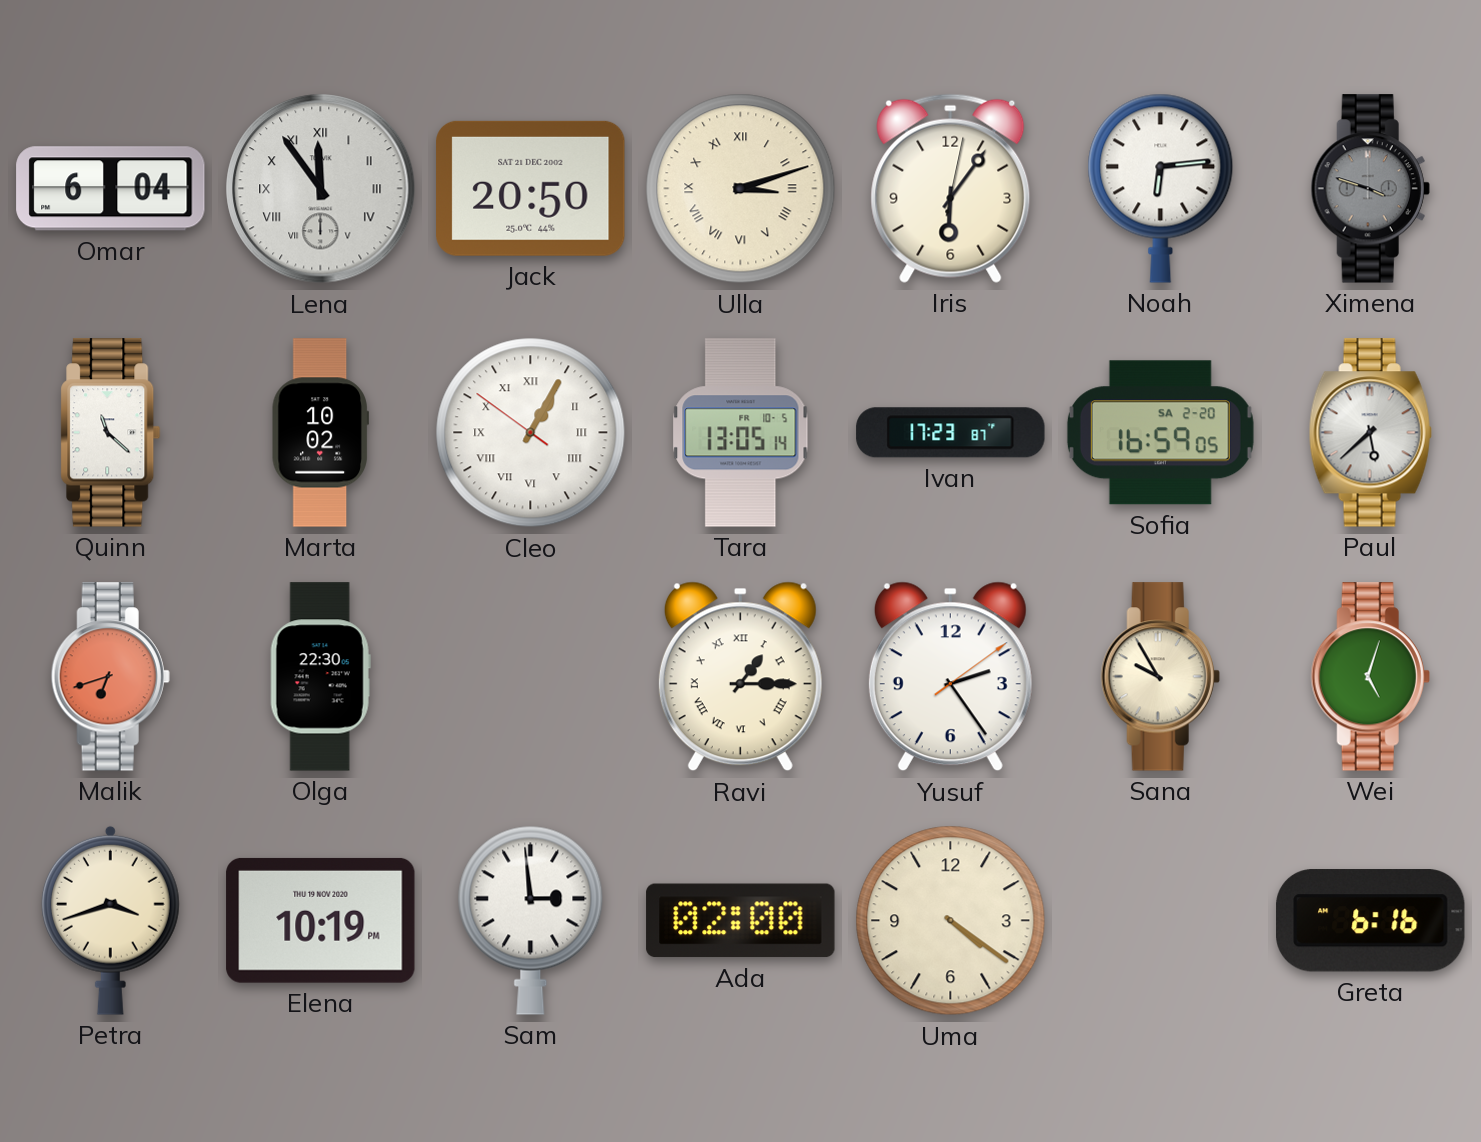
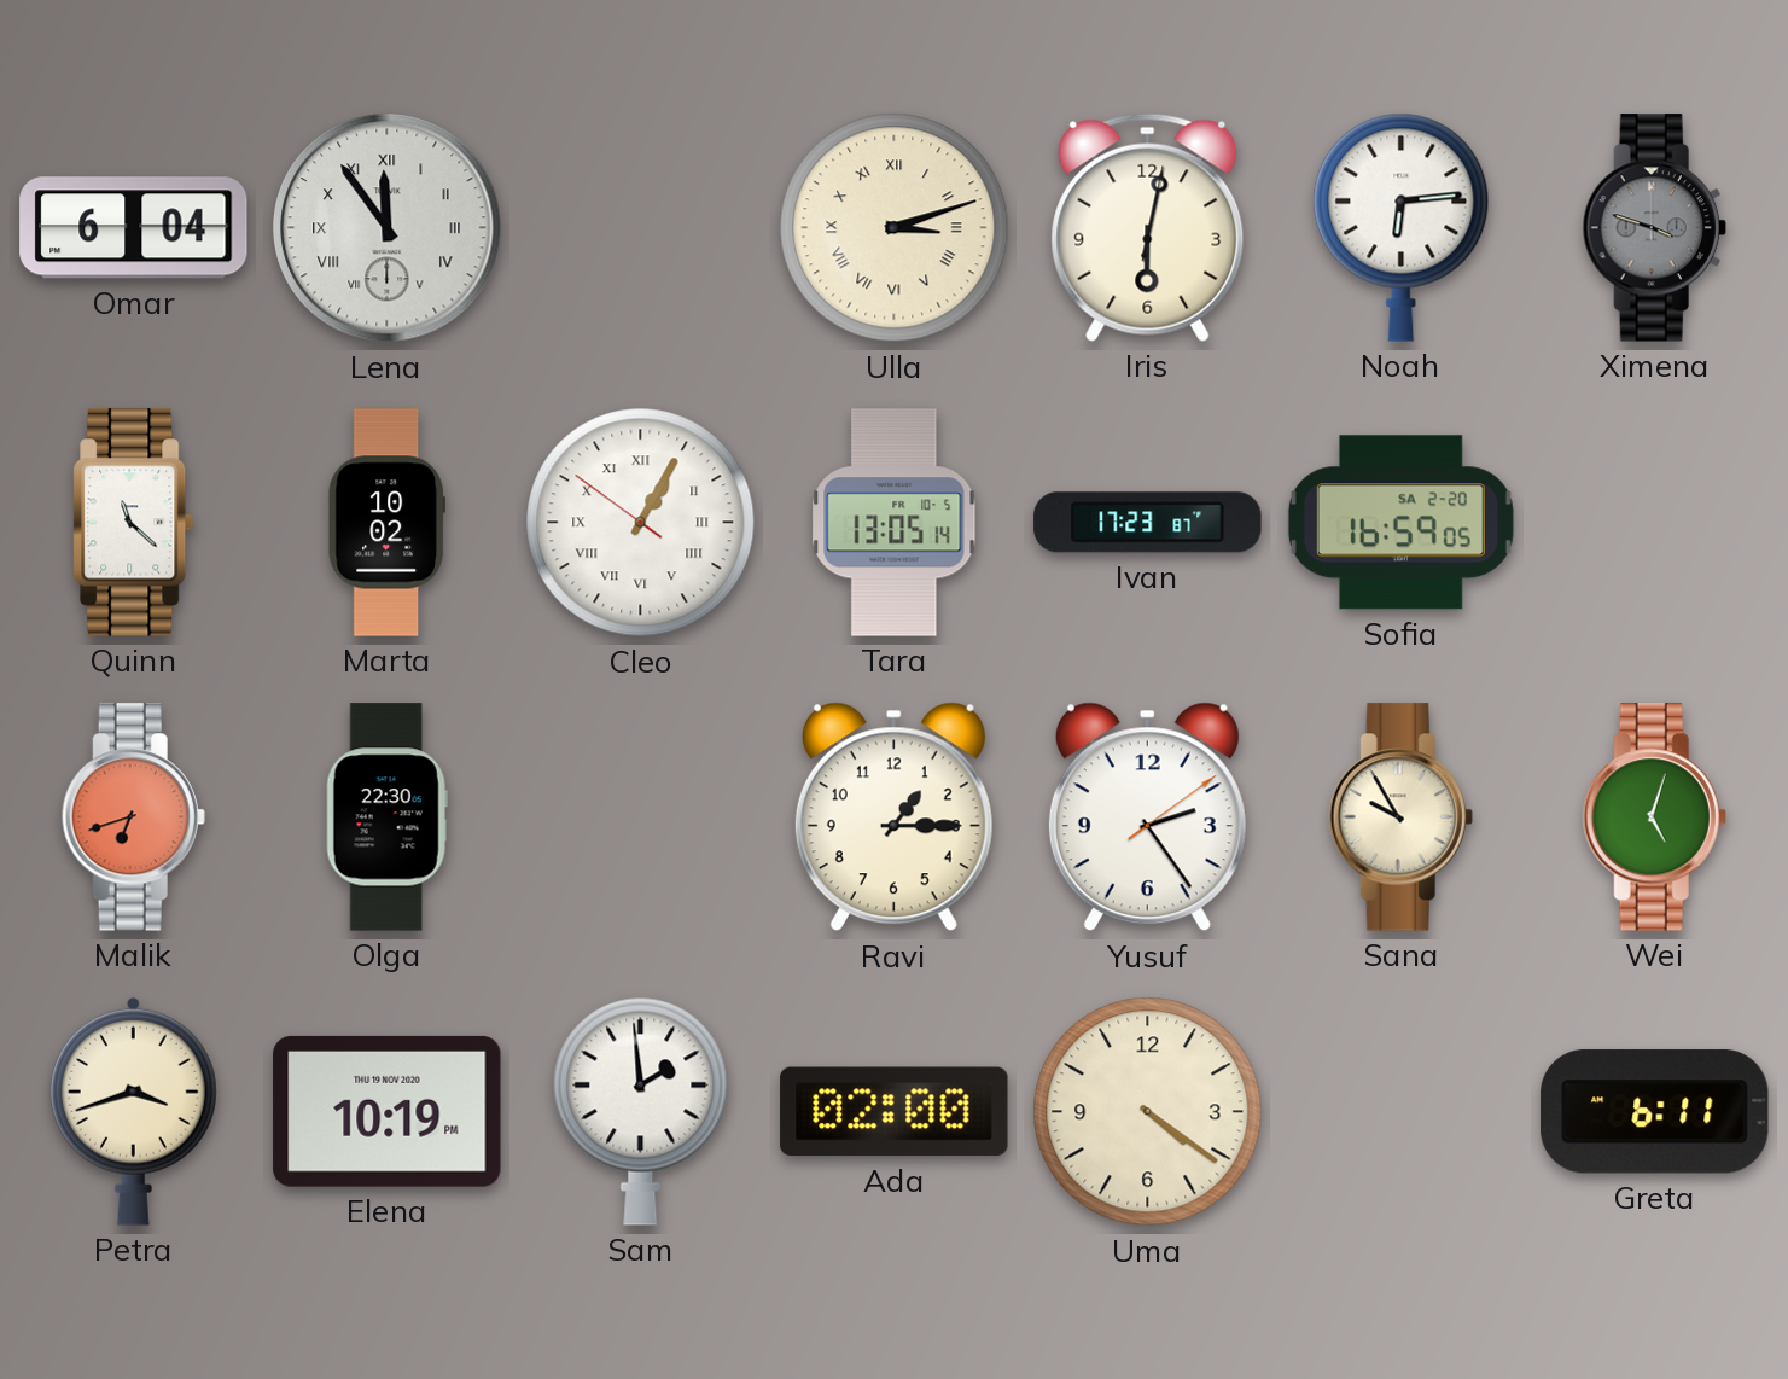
Jack: 20:50 -> none
Iris: 6:06 -> 6:02
Paul: 5:38 -> none
Ravi numerals: Roman -> Arabic
Sam: 2:59 -> 1:59
Greta: 6:16 -> 6:11
